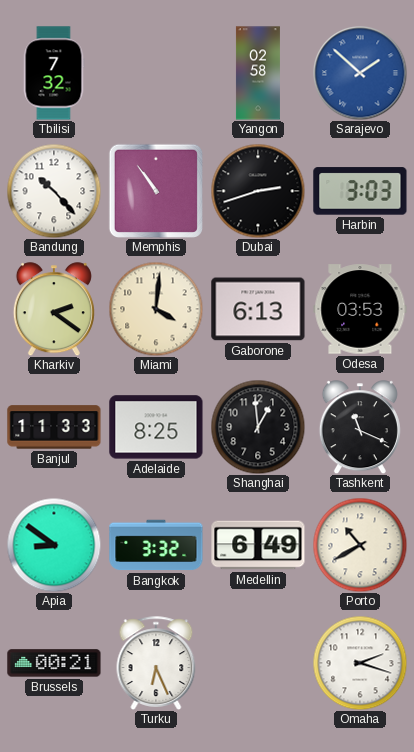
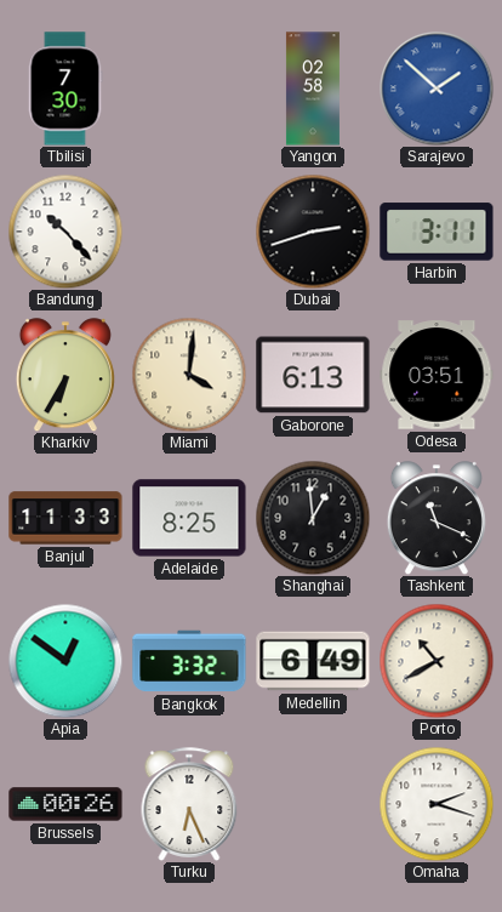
Tbilisi: 7:32 -> 7:30
Memphis: 10:54 -> none
Harbin: 3:03 -> 3:11
Kharkiv: 2:21 -> 6:35
Odesa: 03:53 -> 03:51
Apia: 8:51 -> 12:51
Brussels: 00:21 -> 00:26
